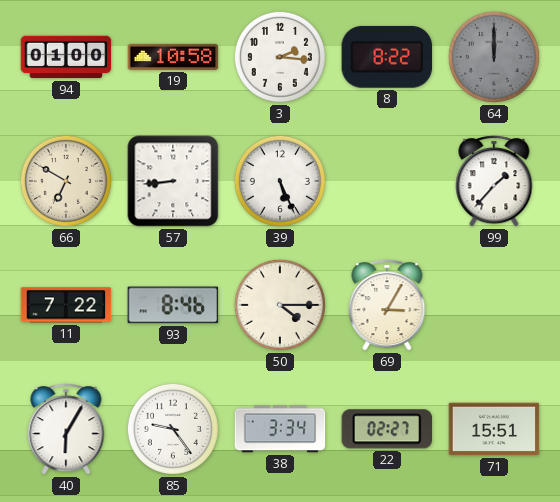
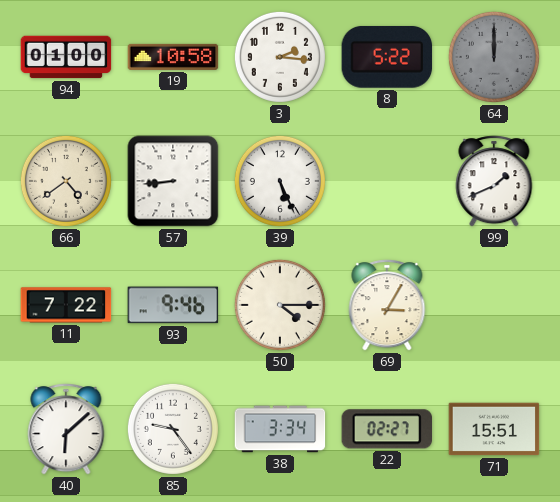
8: 8:22 -> 5:22
66: 6:50 -> 4:39
99: 1:37 -> 1:41
93: 8:46 -> 9:46
40: 6:05 -> 6:08
